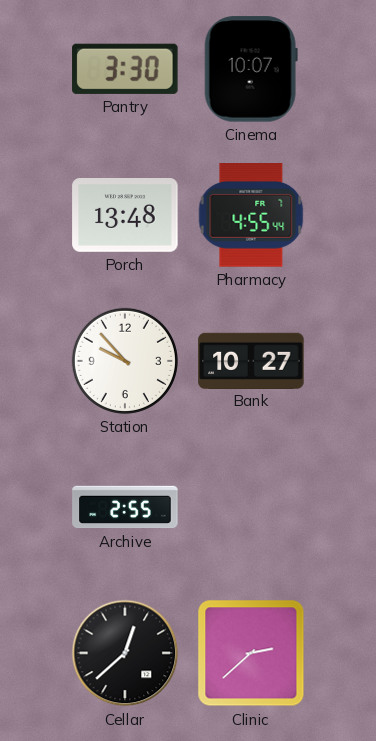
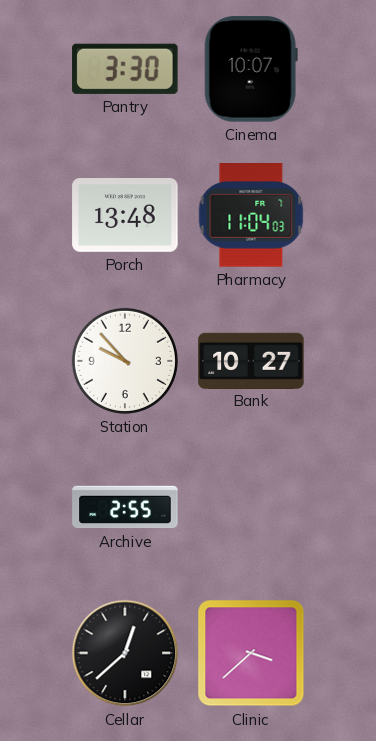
Pharmacy: 4:55 -> 11:04
Clinic: 2:38 -> 3:38
